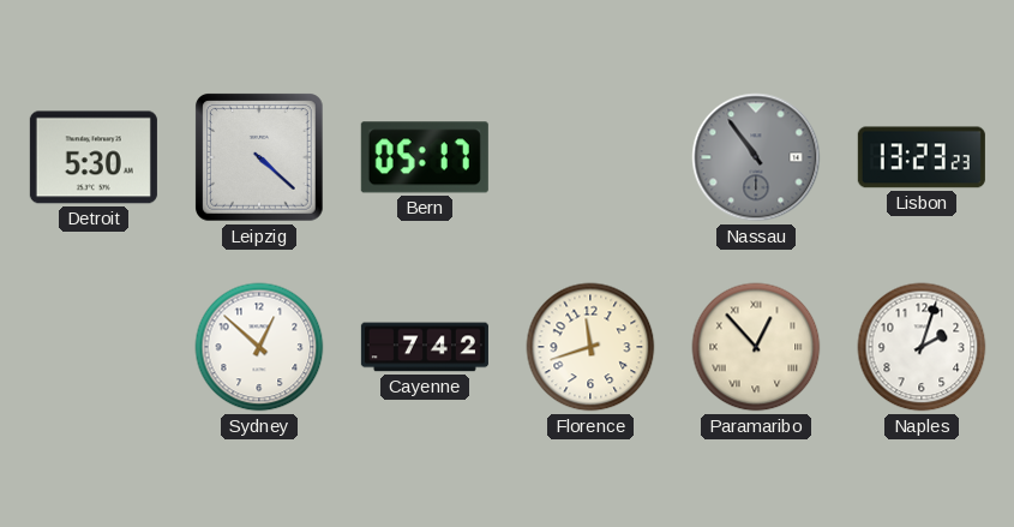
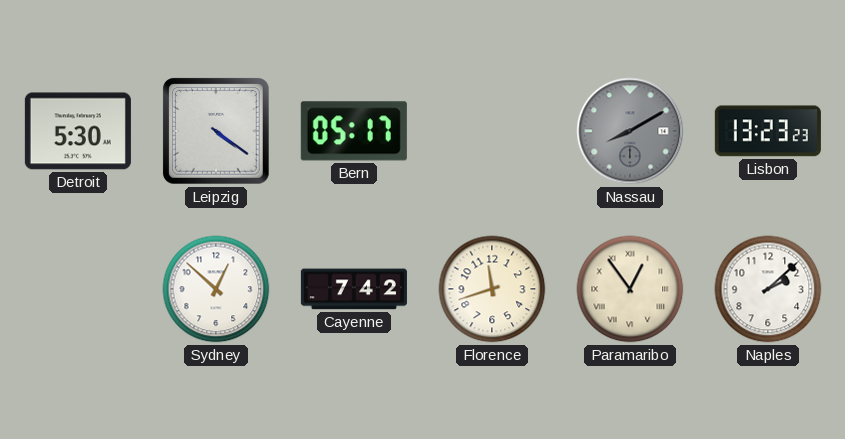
Leipzig: 4:22 -> 4:21
Nassau: 10:54 -> 8:10
Paramaribo: 12:53 -> 12:54
Naples: 2:03 -> 2:08
